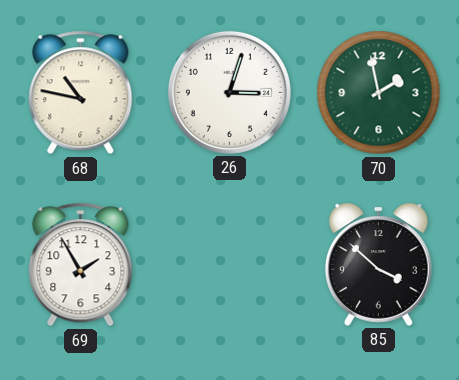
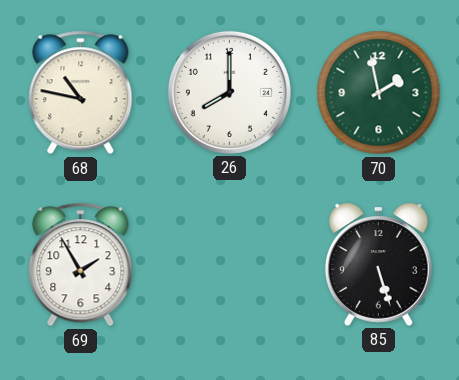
26: 3:03 -> 8:00
85: 3:52 -> 5:27
